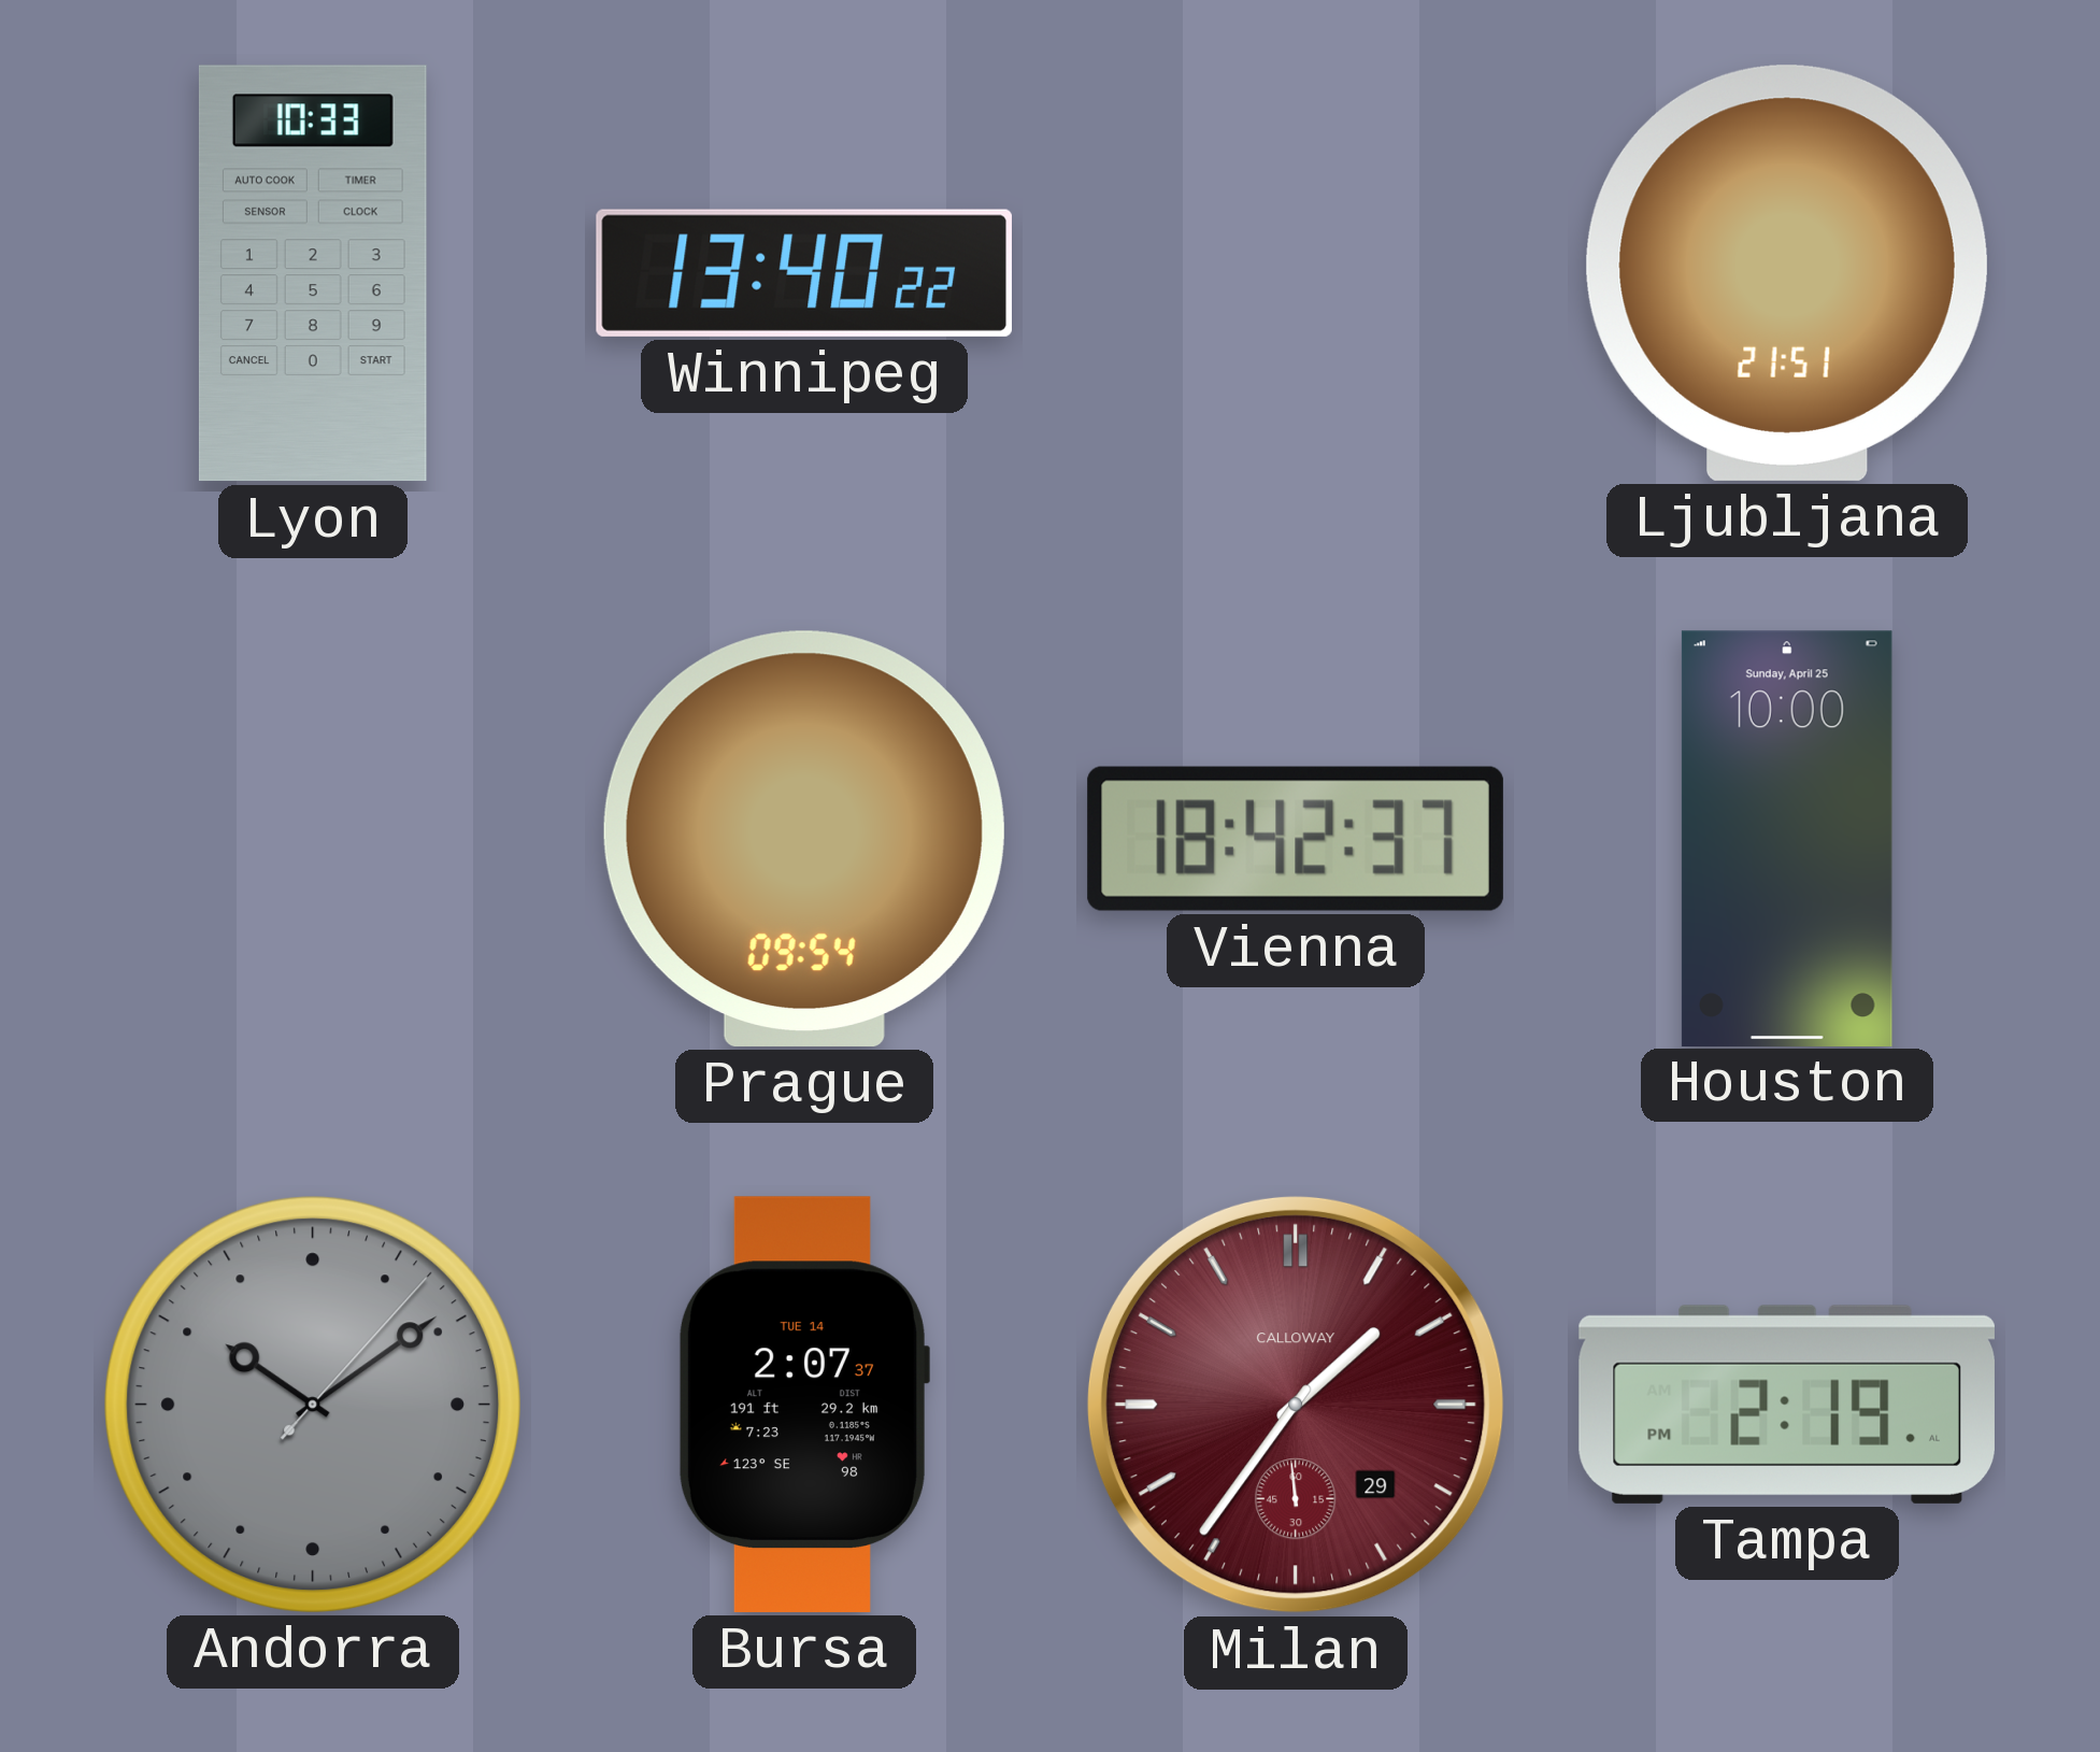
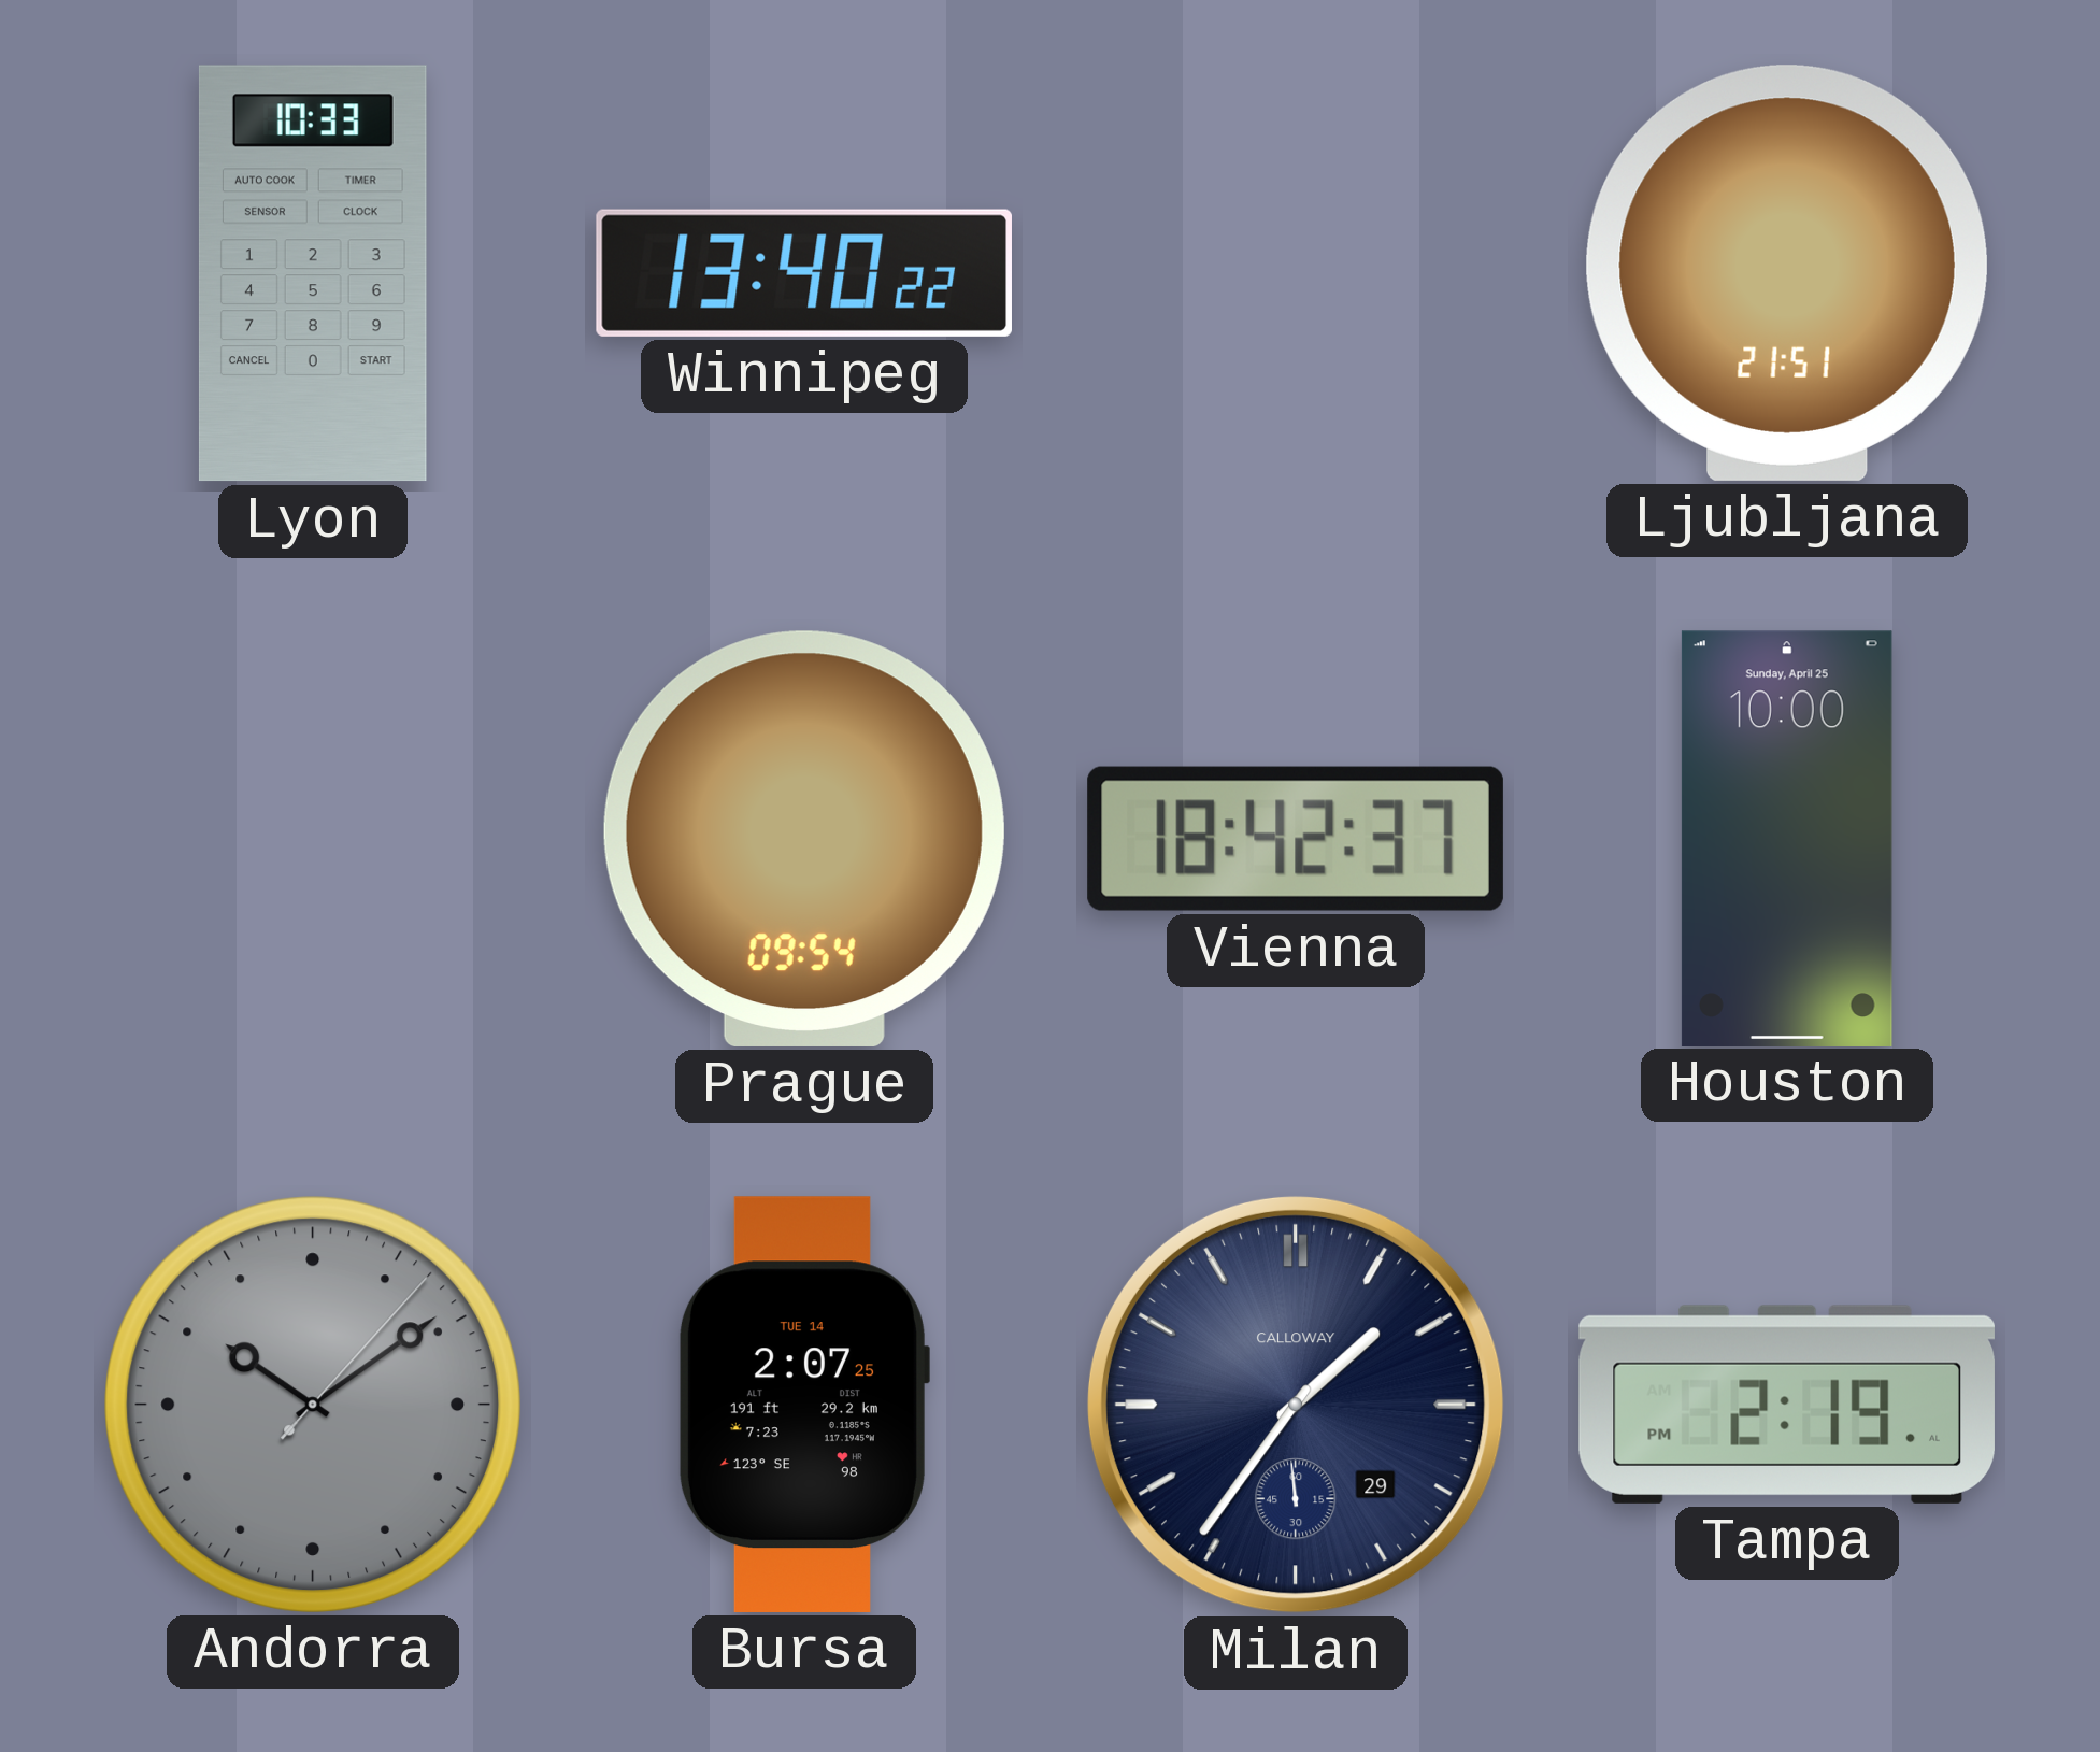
Bursa: 2:07:37 -> 2:07:25
Milan dial: burgundy -> navy
